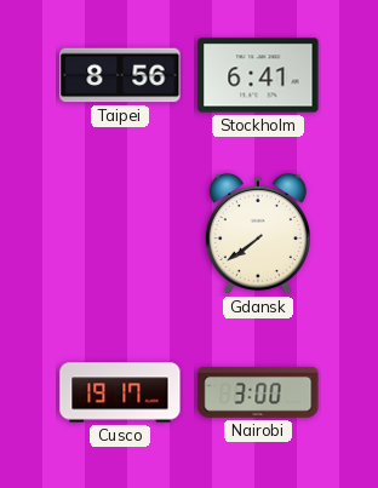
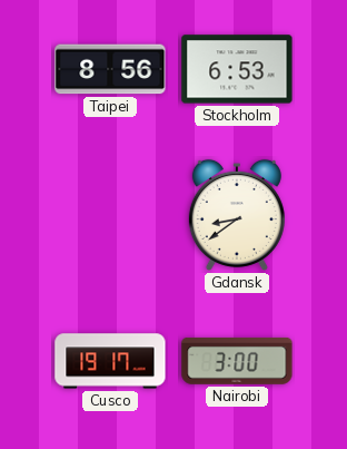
Stockholm: 6:41 -> 6:53
Gdansk: 7:39 -> 8:39
